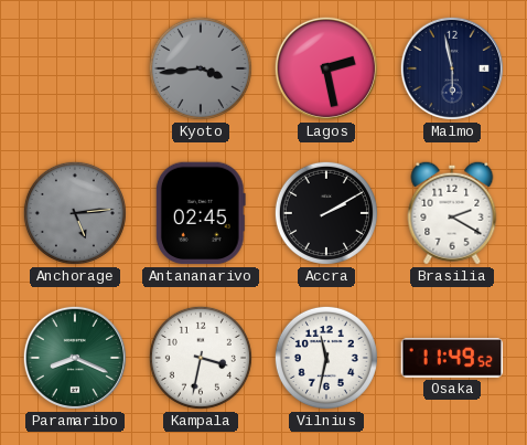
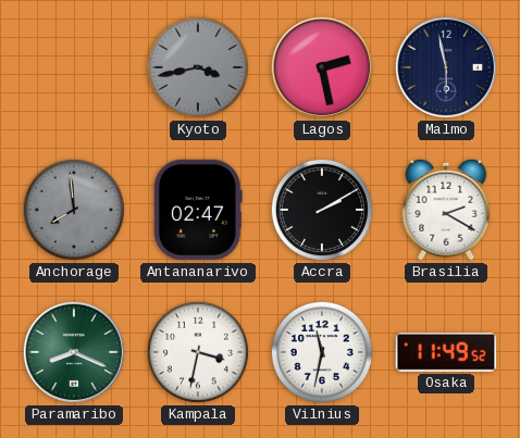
Kyoto: 3:44 -> 3:43
Anchorage: 5:14 -> 7:59
Antananarivo: 02:45 -> 02:47
